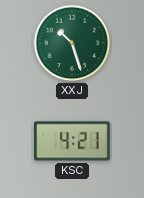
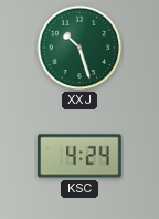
KSC: 4:21 -> 4:24
